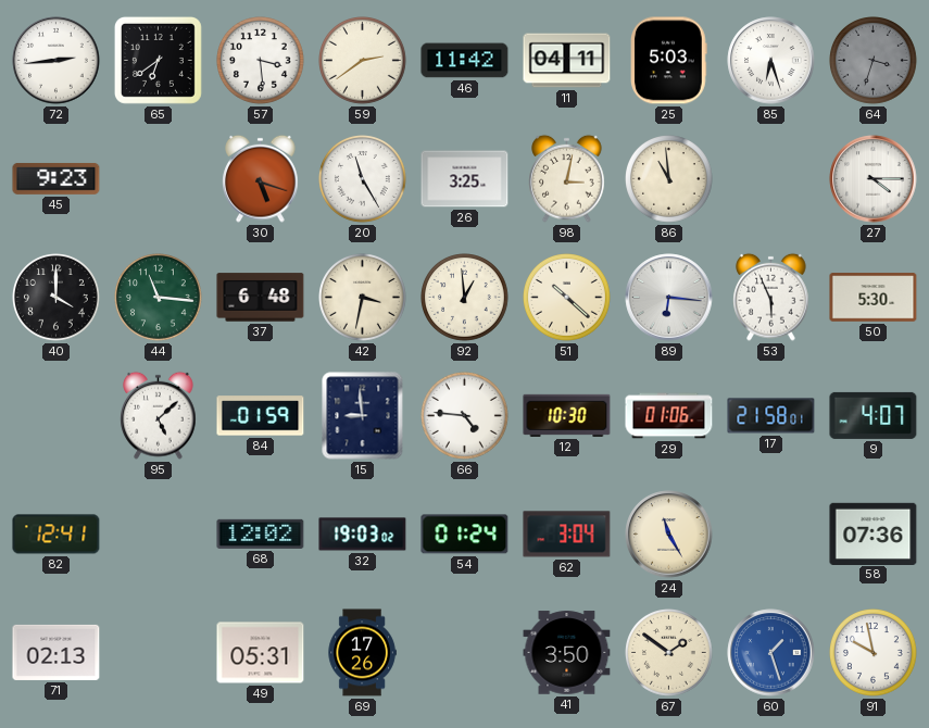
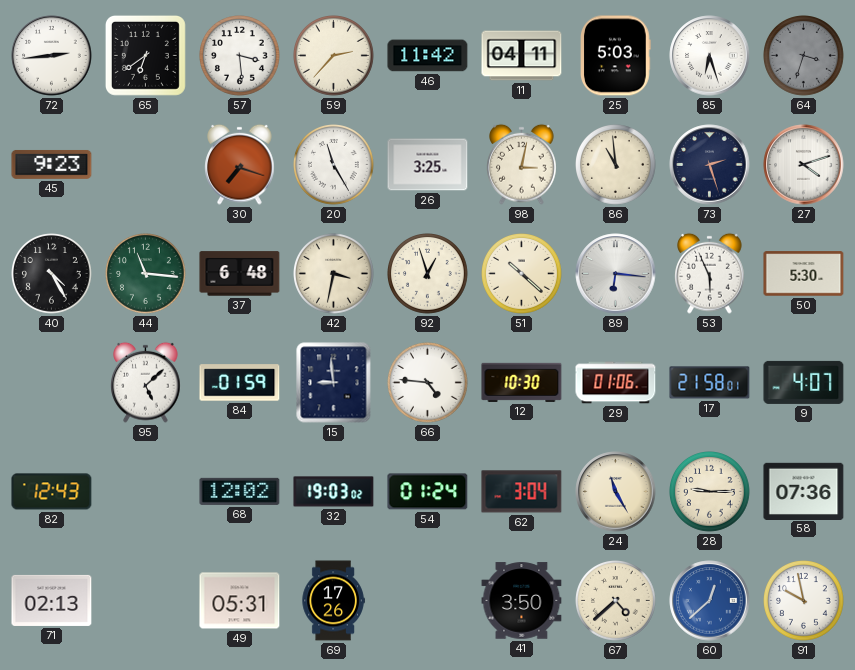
59: 2:39 -> 2:37
30: 5:18 -> 7:18
73: none -> 2:27
27: 4:15 -> 4:12
40: 4:00 -> 4:25
92: 12:59 -> 12:57
82: 12:41 -> 12:43
28: none -> 9:15
67: 1:51 -> 4:38
60: 1:27 -> 12:38
